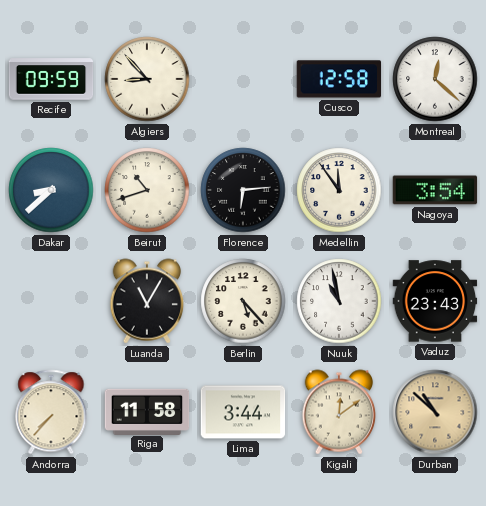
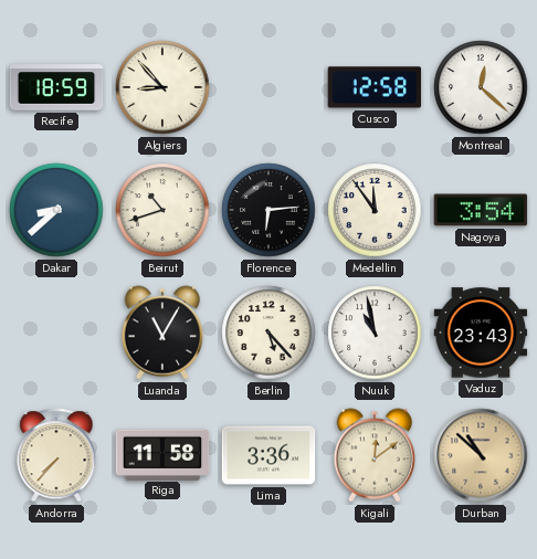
Recife: 09:59 -> 18:59
Lima: 3:44 -> 3:36
